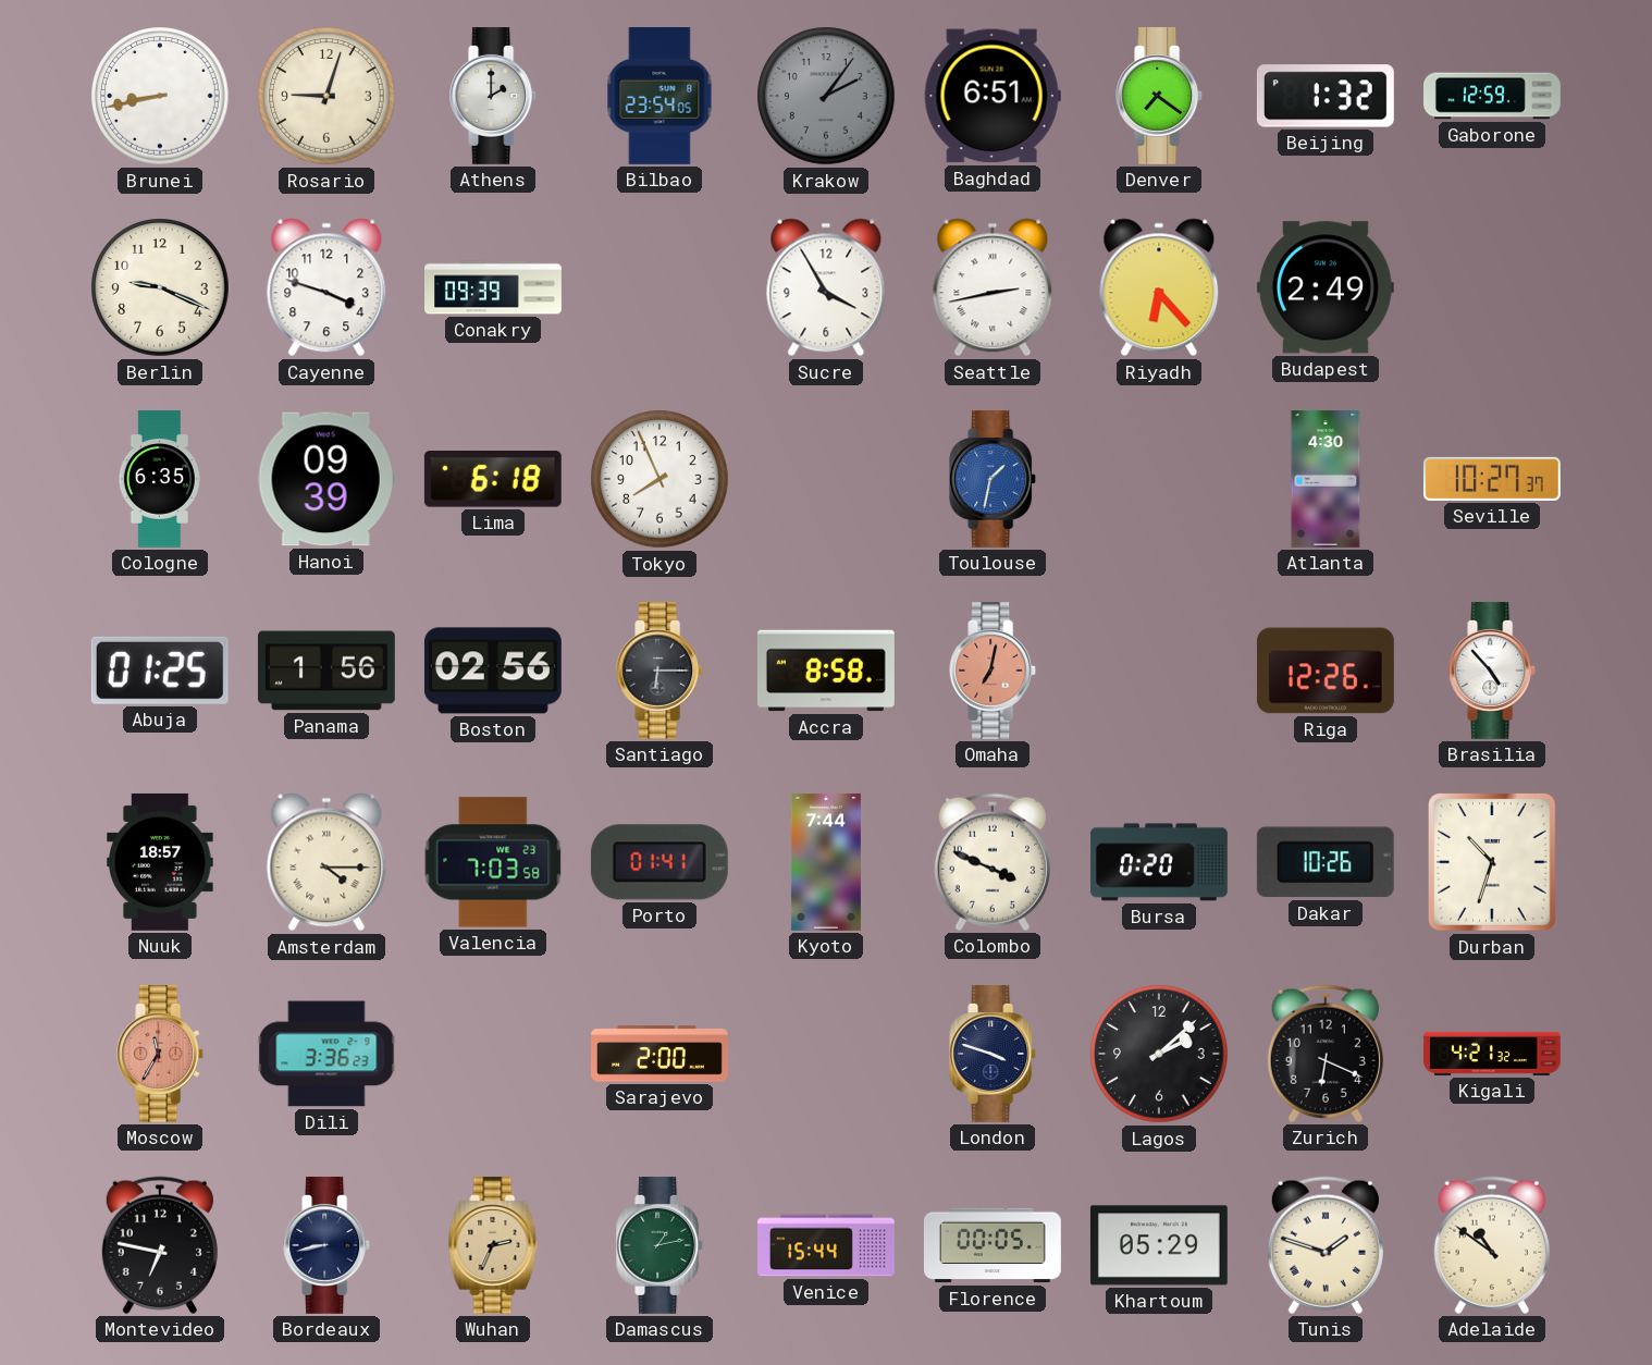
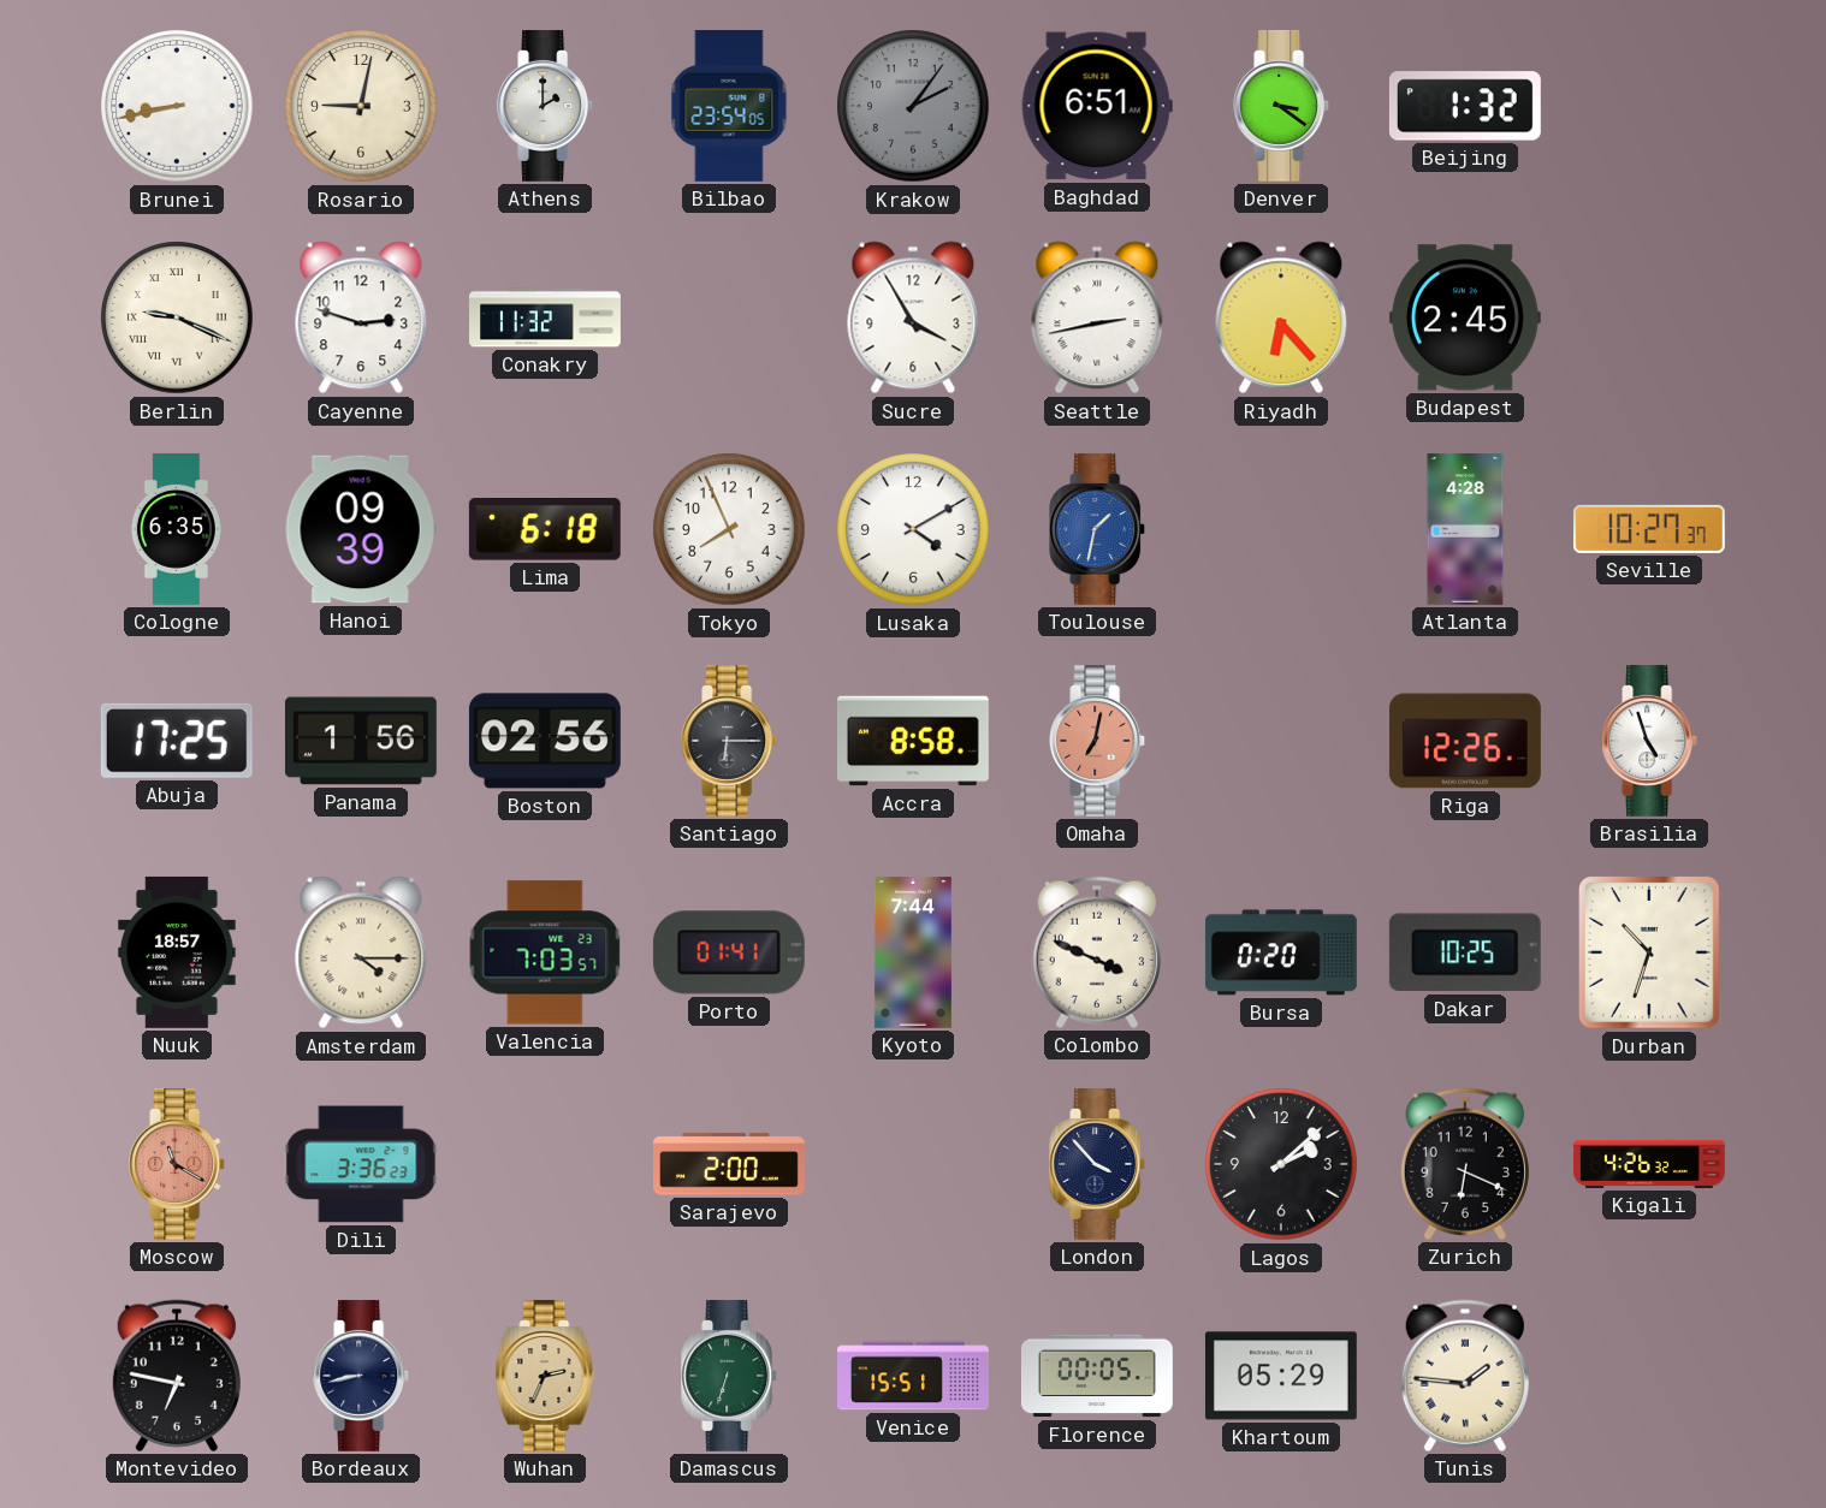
Rosario: 9:03 -> 9:02
Denver: 7:21 -> 3:21
Gaborone: 12:59 -> none
Berlin numerals: Arabic -> Roman
Cayenne: 3:48 -> 2:48
Conakry: 09:39 -> 11:32
Budapest: 2:49 -> 2:45
Lusaka: none -> 4:10
Atlanta: 4:30 -> 4:28
Abuja: 01:25 -> 17:25
Brasilia: 4:53 -> 4:57
Valencia: 7:03:58 -> 7:03:57
Dakar: 10:26 -> 10:25
Moscow: 11:35 -> 11:20
London: 3:48 -> 3:53
Kigali: 4:21 -> 4:26
Damascus: 1:13 -> 6:33
Venice: 15:44 -> 15:51
Tunis: 1:48 -> 1:46
Adelaide: 10:51 -> none
